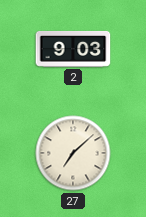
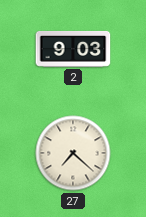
27: 7:08 -> 7:22
